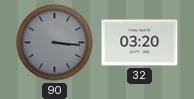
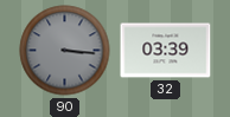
32: 03:20 -> 03:39
